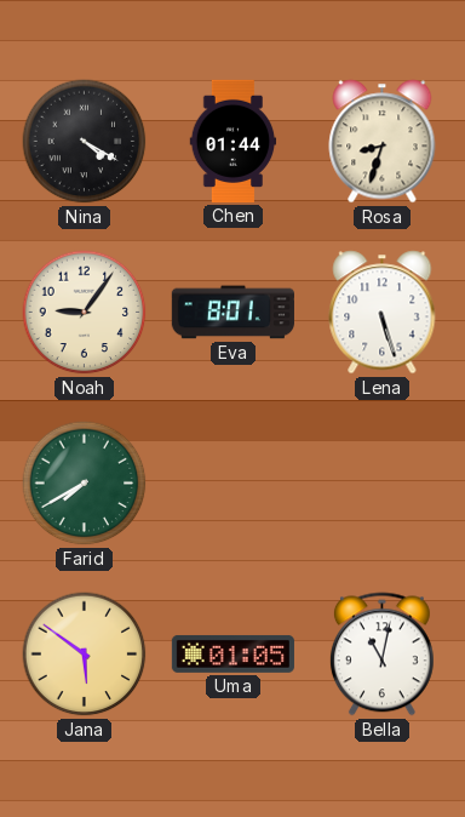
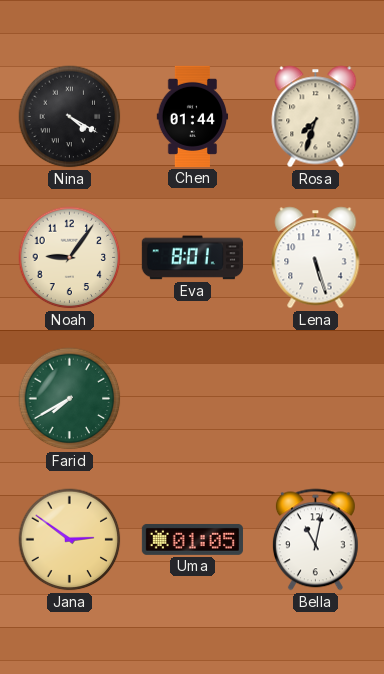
Rosa: 8:33 -> 7:33
Jana: 5:51 -> 2:51
